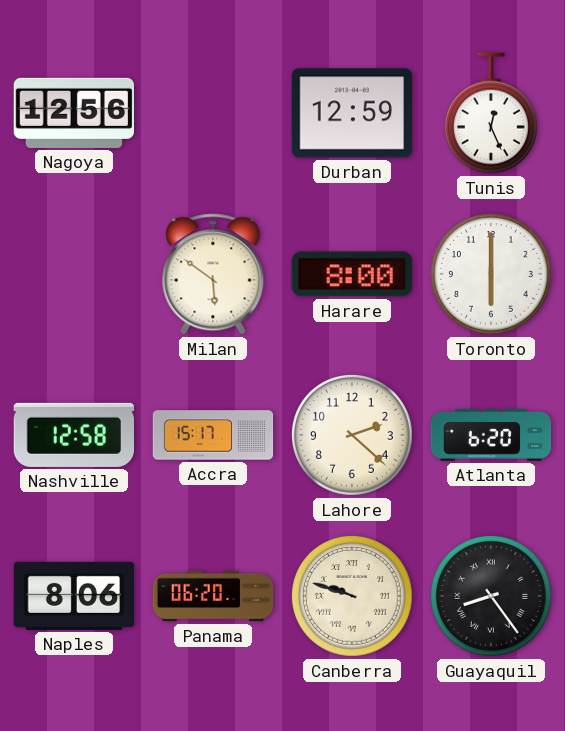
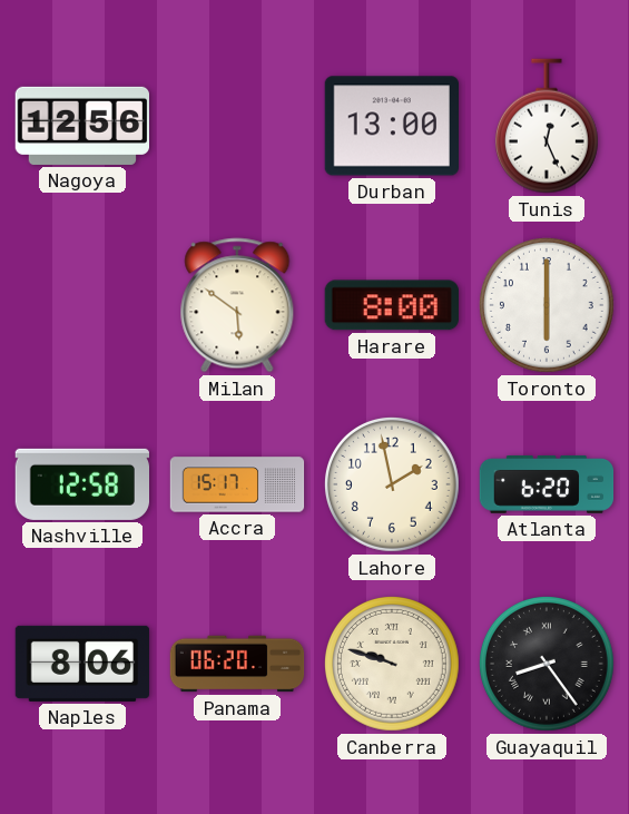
Durban: 12:59 -> 13:00
Lahore: 2:22 -> 1:58
